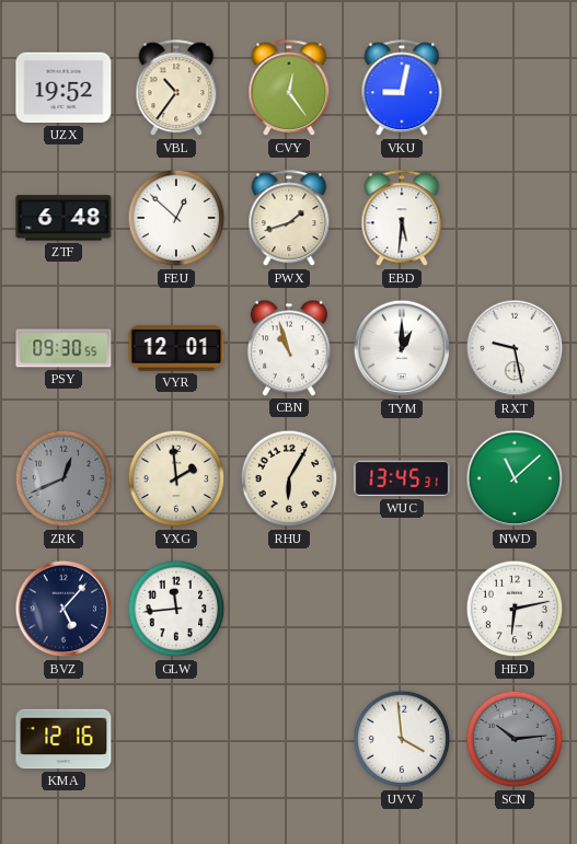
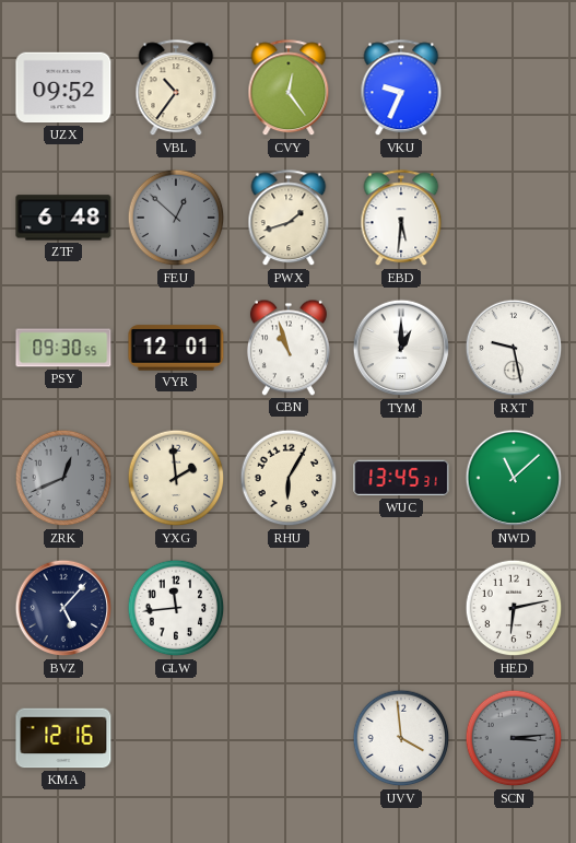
UZX: 19:52 -> 09:52
VKU: 9:02 -> 9:34
FEU dial: white -> grey
SCN: 10:14 -> 3:14
